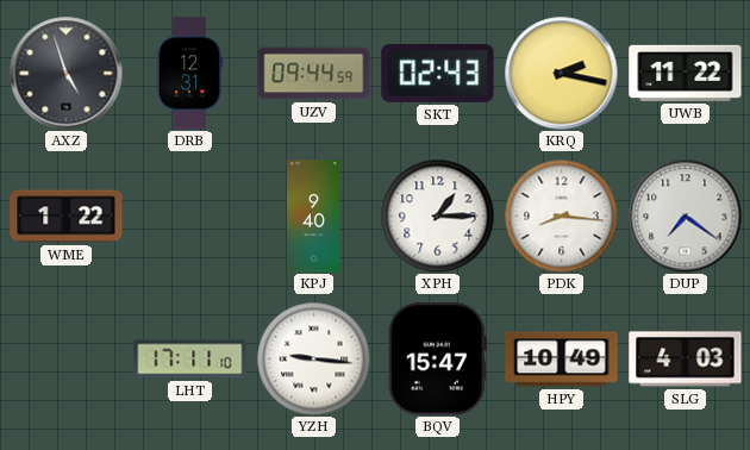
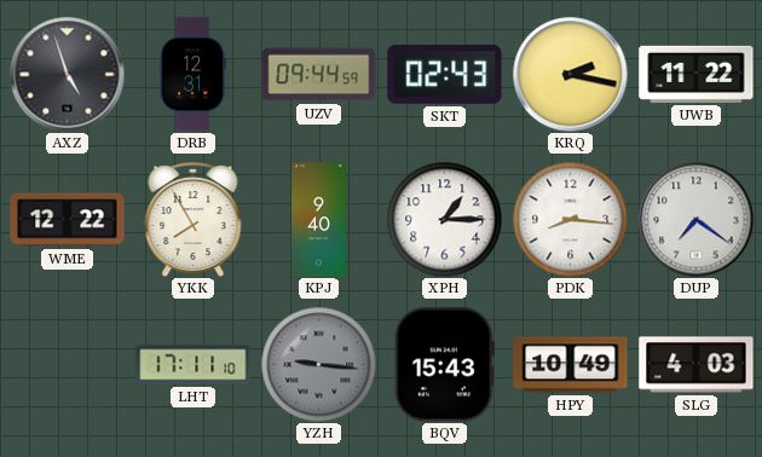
WME: 1:22 -> 12:22
YKK: none -> 7:55
YZH dial: white -> grey
BQV: 15:47 -> 15:43
